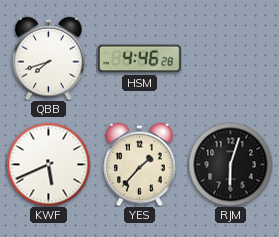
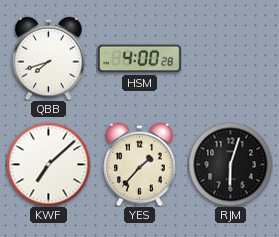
HSM: 4:46 -> 4:00
KWF: 5:41 -> 7:08
